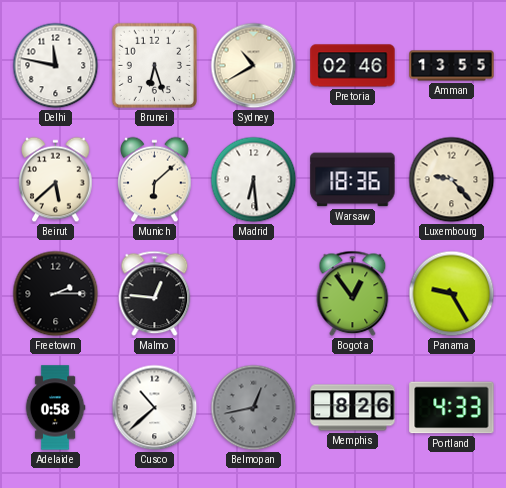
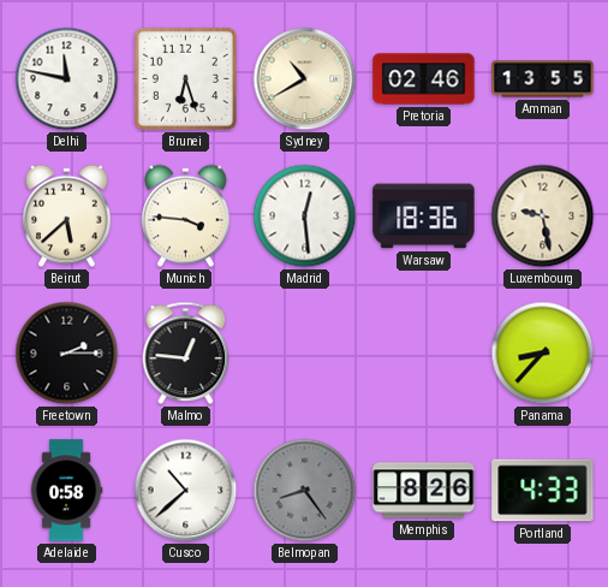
Munich: 6:08 -> 3:46
Madrid: 6:29 -> 12:29
Luxembourg: 9:23 -> 9:28
Bogota: 12:54 -> none
Panama: 9:25 -> 8:37
Belmopan: 12:43 -> 8:24
